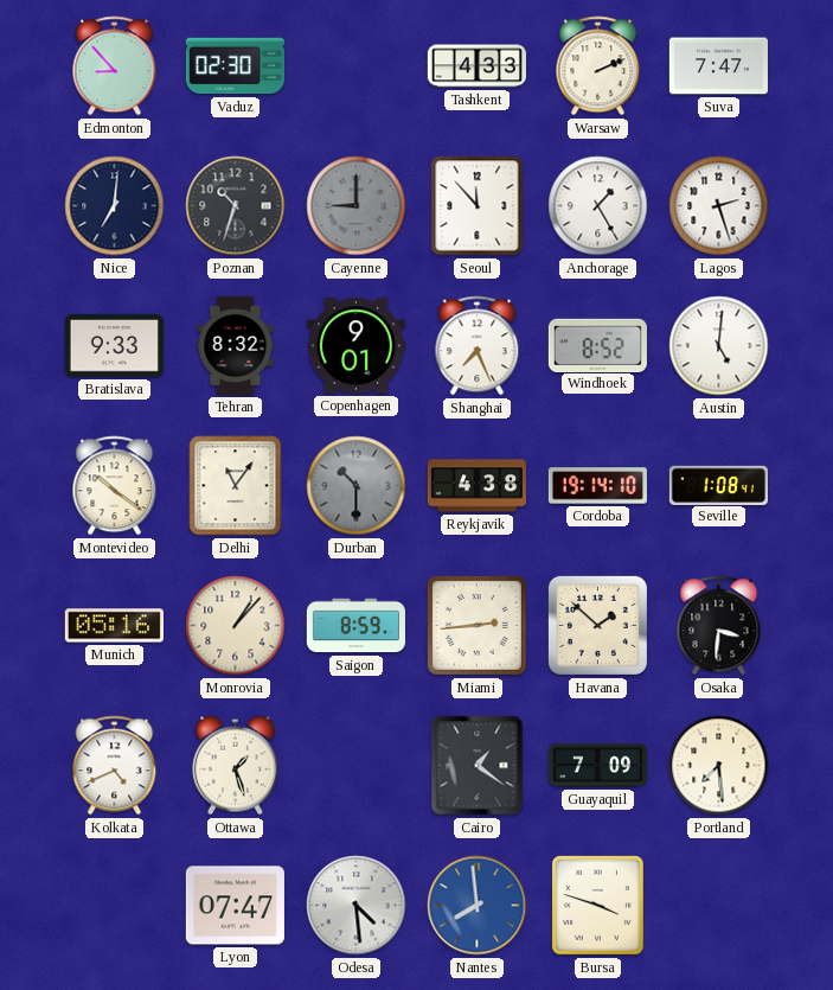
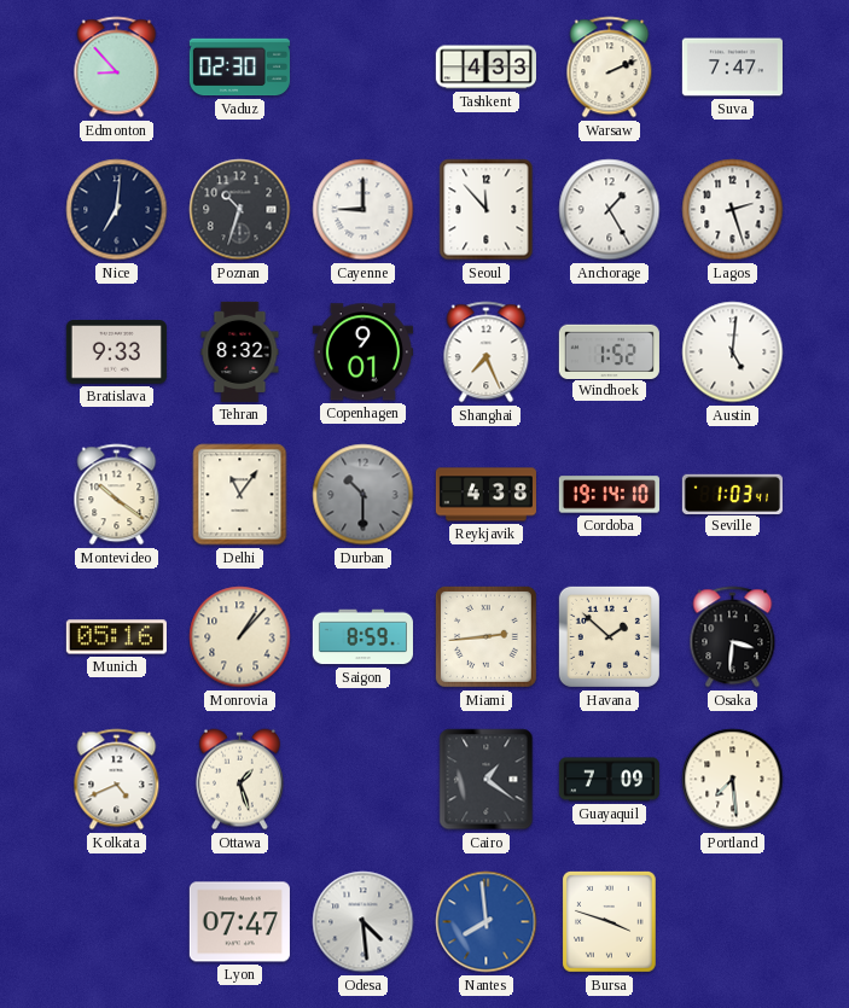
Cayenne dial: grey -> white
Windhoek: 8:52 -> 1:52
Seville: 1:08 -> 1:03
